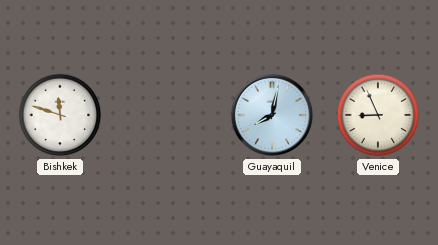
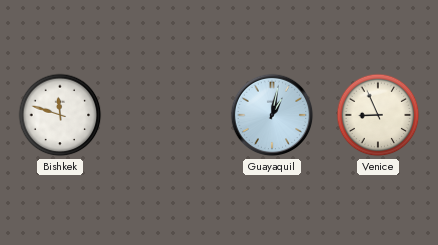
Guayaquil: 8:02 -> 1:02
